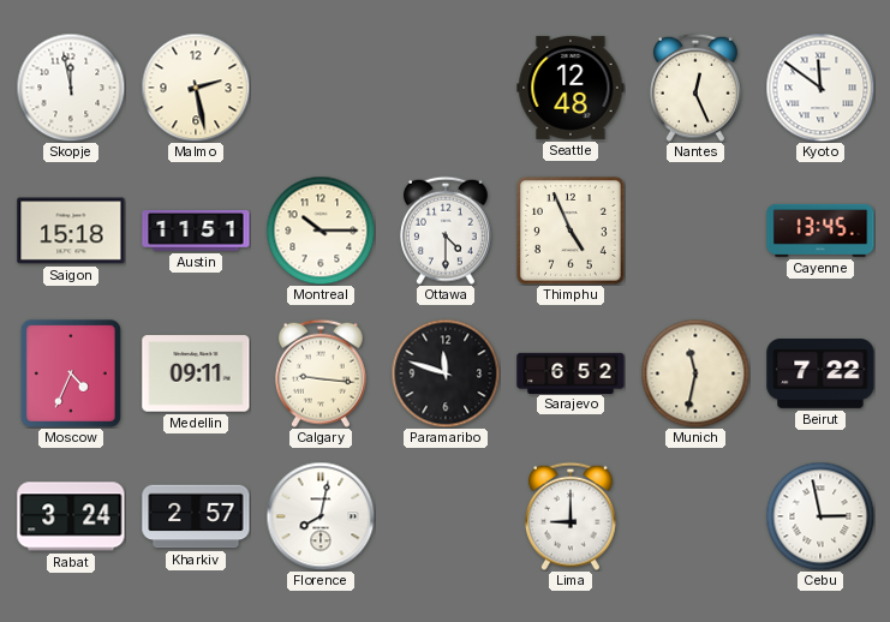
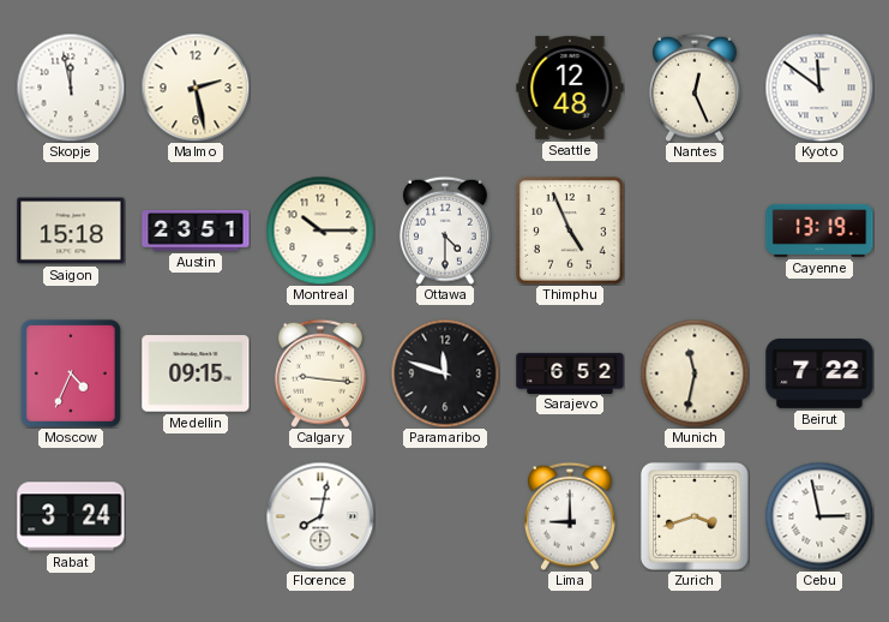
Austin: 11:51 -> 23:51
Cayenne: 13:45 -> 13:19
Medellin: 09:11 -> 09:15
Kharkiv: 2:57 -> none
Zurich: none -> 3:42
